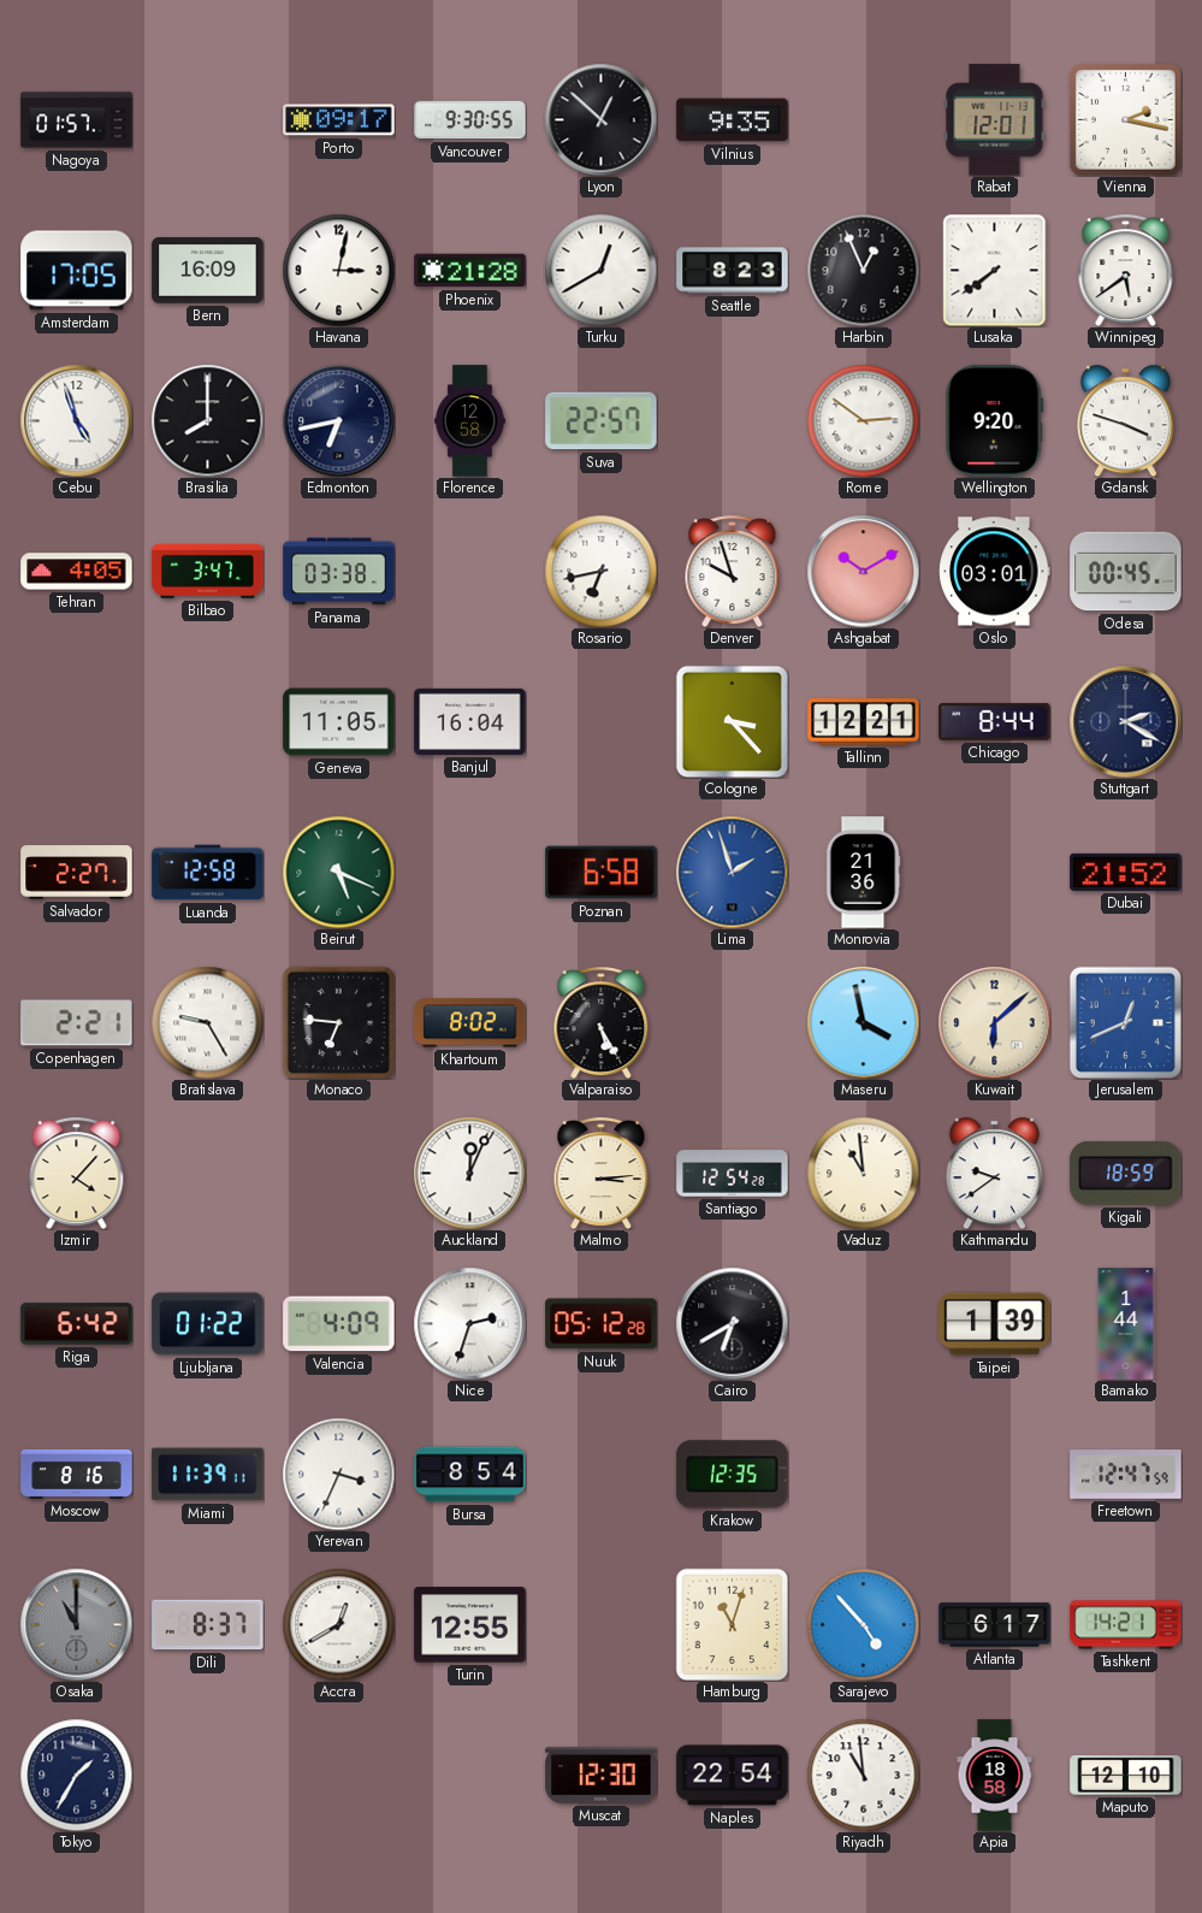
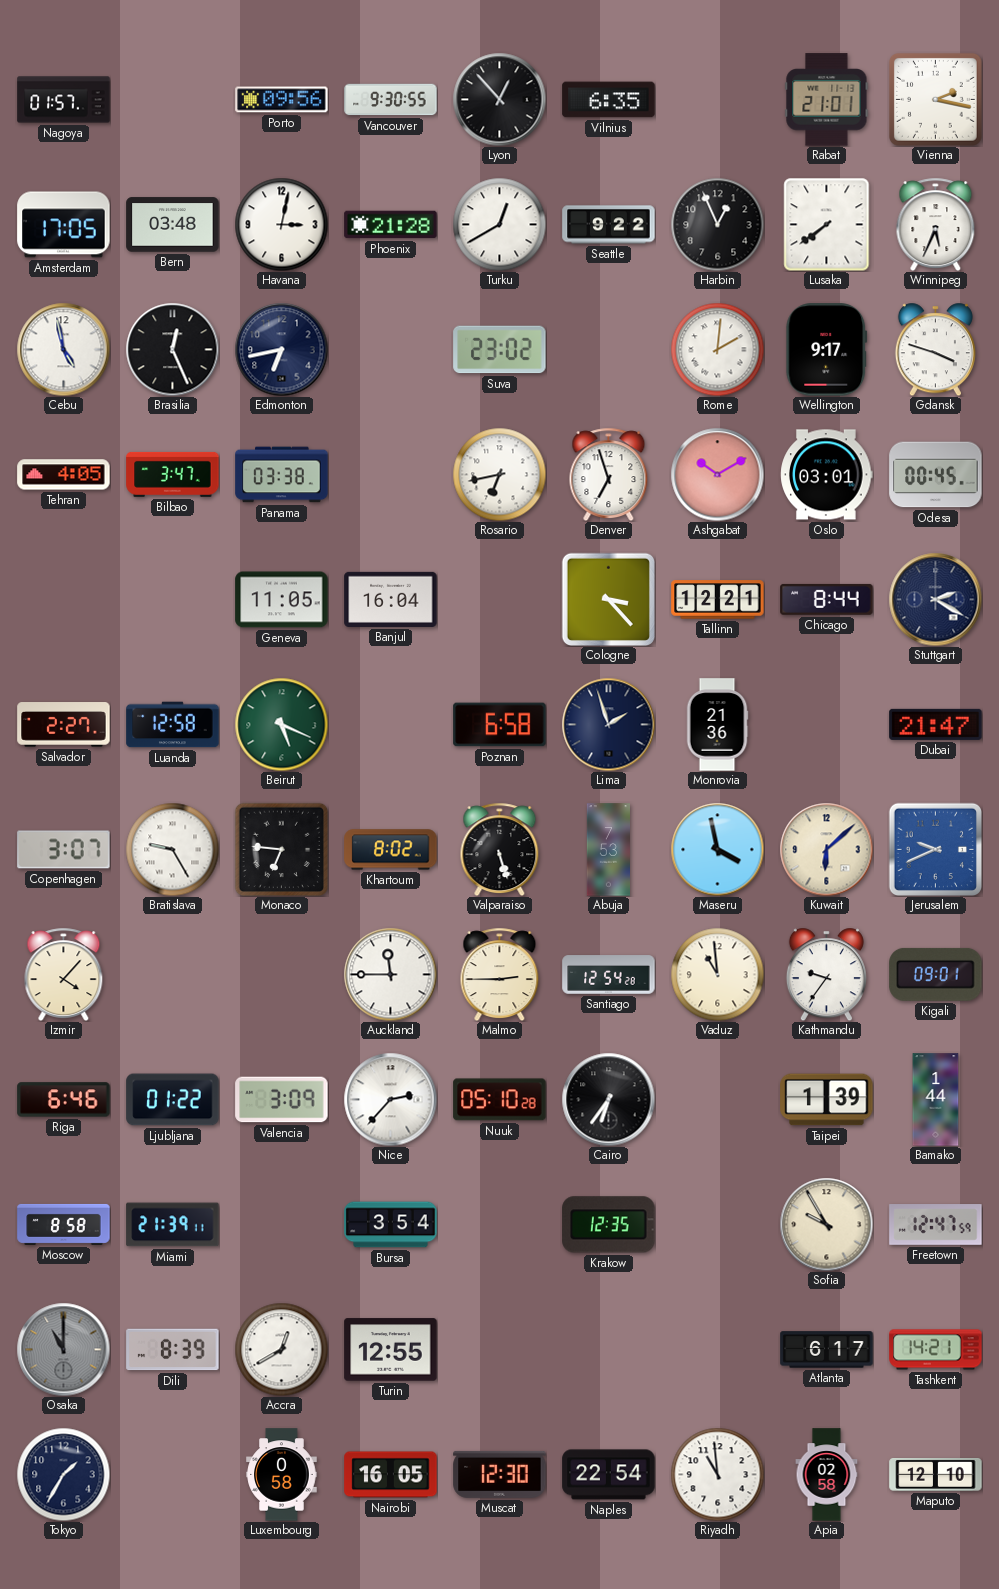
Porto: 09:17 -> 09:56
Lyon: 12:52 -> 12:53
Vilnius: 9:35 -> 6:35
Rabat: 12:01 -> 21:01
Bern: 16:09 -> 03:48
Seattle: 8:23 -> 9:22
Winnipeg: 5:39 -> 5:34
Cebu: 4:57 -> 4:58
Brasilia: 8:00 -> 12:26
Florence: 12:58 -> none
Suva: 22:57 -> 23:02
Rome: 2:51 -> 2:01
Wellington: 9:20 -> 9:17
Denver: 9:57 -> 6:57
Lima dial: blue -> navy
Dubai: 21:52 -> 21:47
Copenhagen: 2:21 -> 3:07
Valparaiso: 5:25 -> 5:27
Abuja: none -> 7:53
Jerusalem: 12:41 -> 9:41
Auckland: 12:04 -> 11:45
Malmo: 3:14 -> 2:45
Kathmandu: 9:39 -> 9:36
Kigali: 18:59 -> 09:01
Riga: 6:42 -> 6:46
Valencia: 4:09 -> 3:09
Nice: 2:33 -> 2:37
Nuuk: 05:12 -> 05:10
Cairo: 6:40 -> 6:36
Moscow: 8:16 -> 8:58
Miami: 11:39 -> 21:39
Yerevan: 3:34 -> none
Bursa: 8:54 -> 3:54
Sofia: none -> 9:55
Dili: 8:37 -> 8:39
Hamburg: 11:03 -> none
Sarajevo: 4:53 -> none
Luxembourg: none -> 0:58
Nairobi: none -> 16:05
Apia: 18:58 -> 02:58
